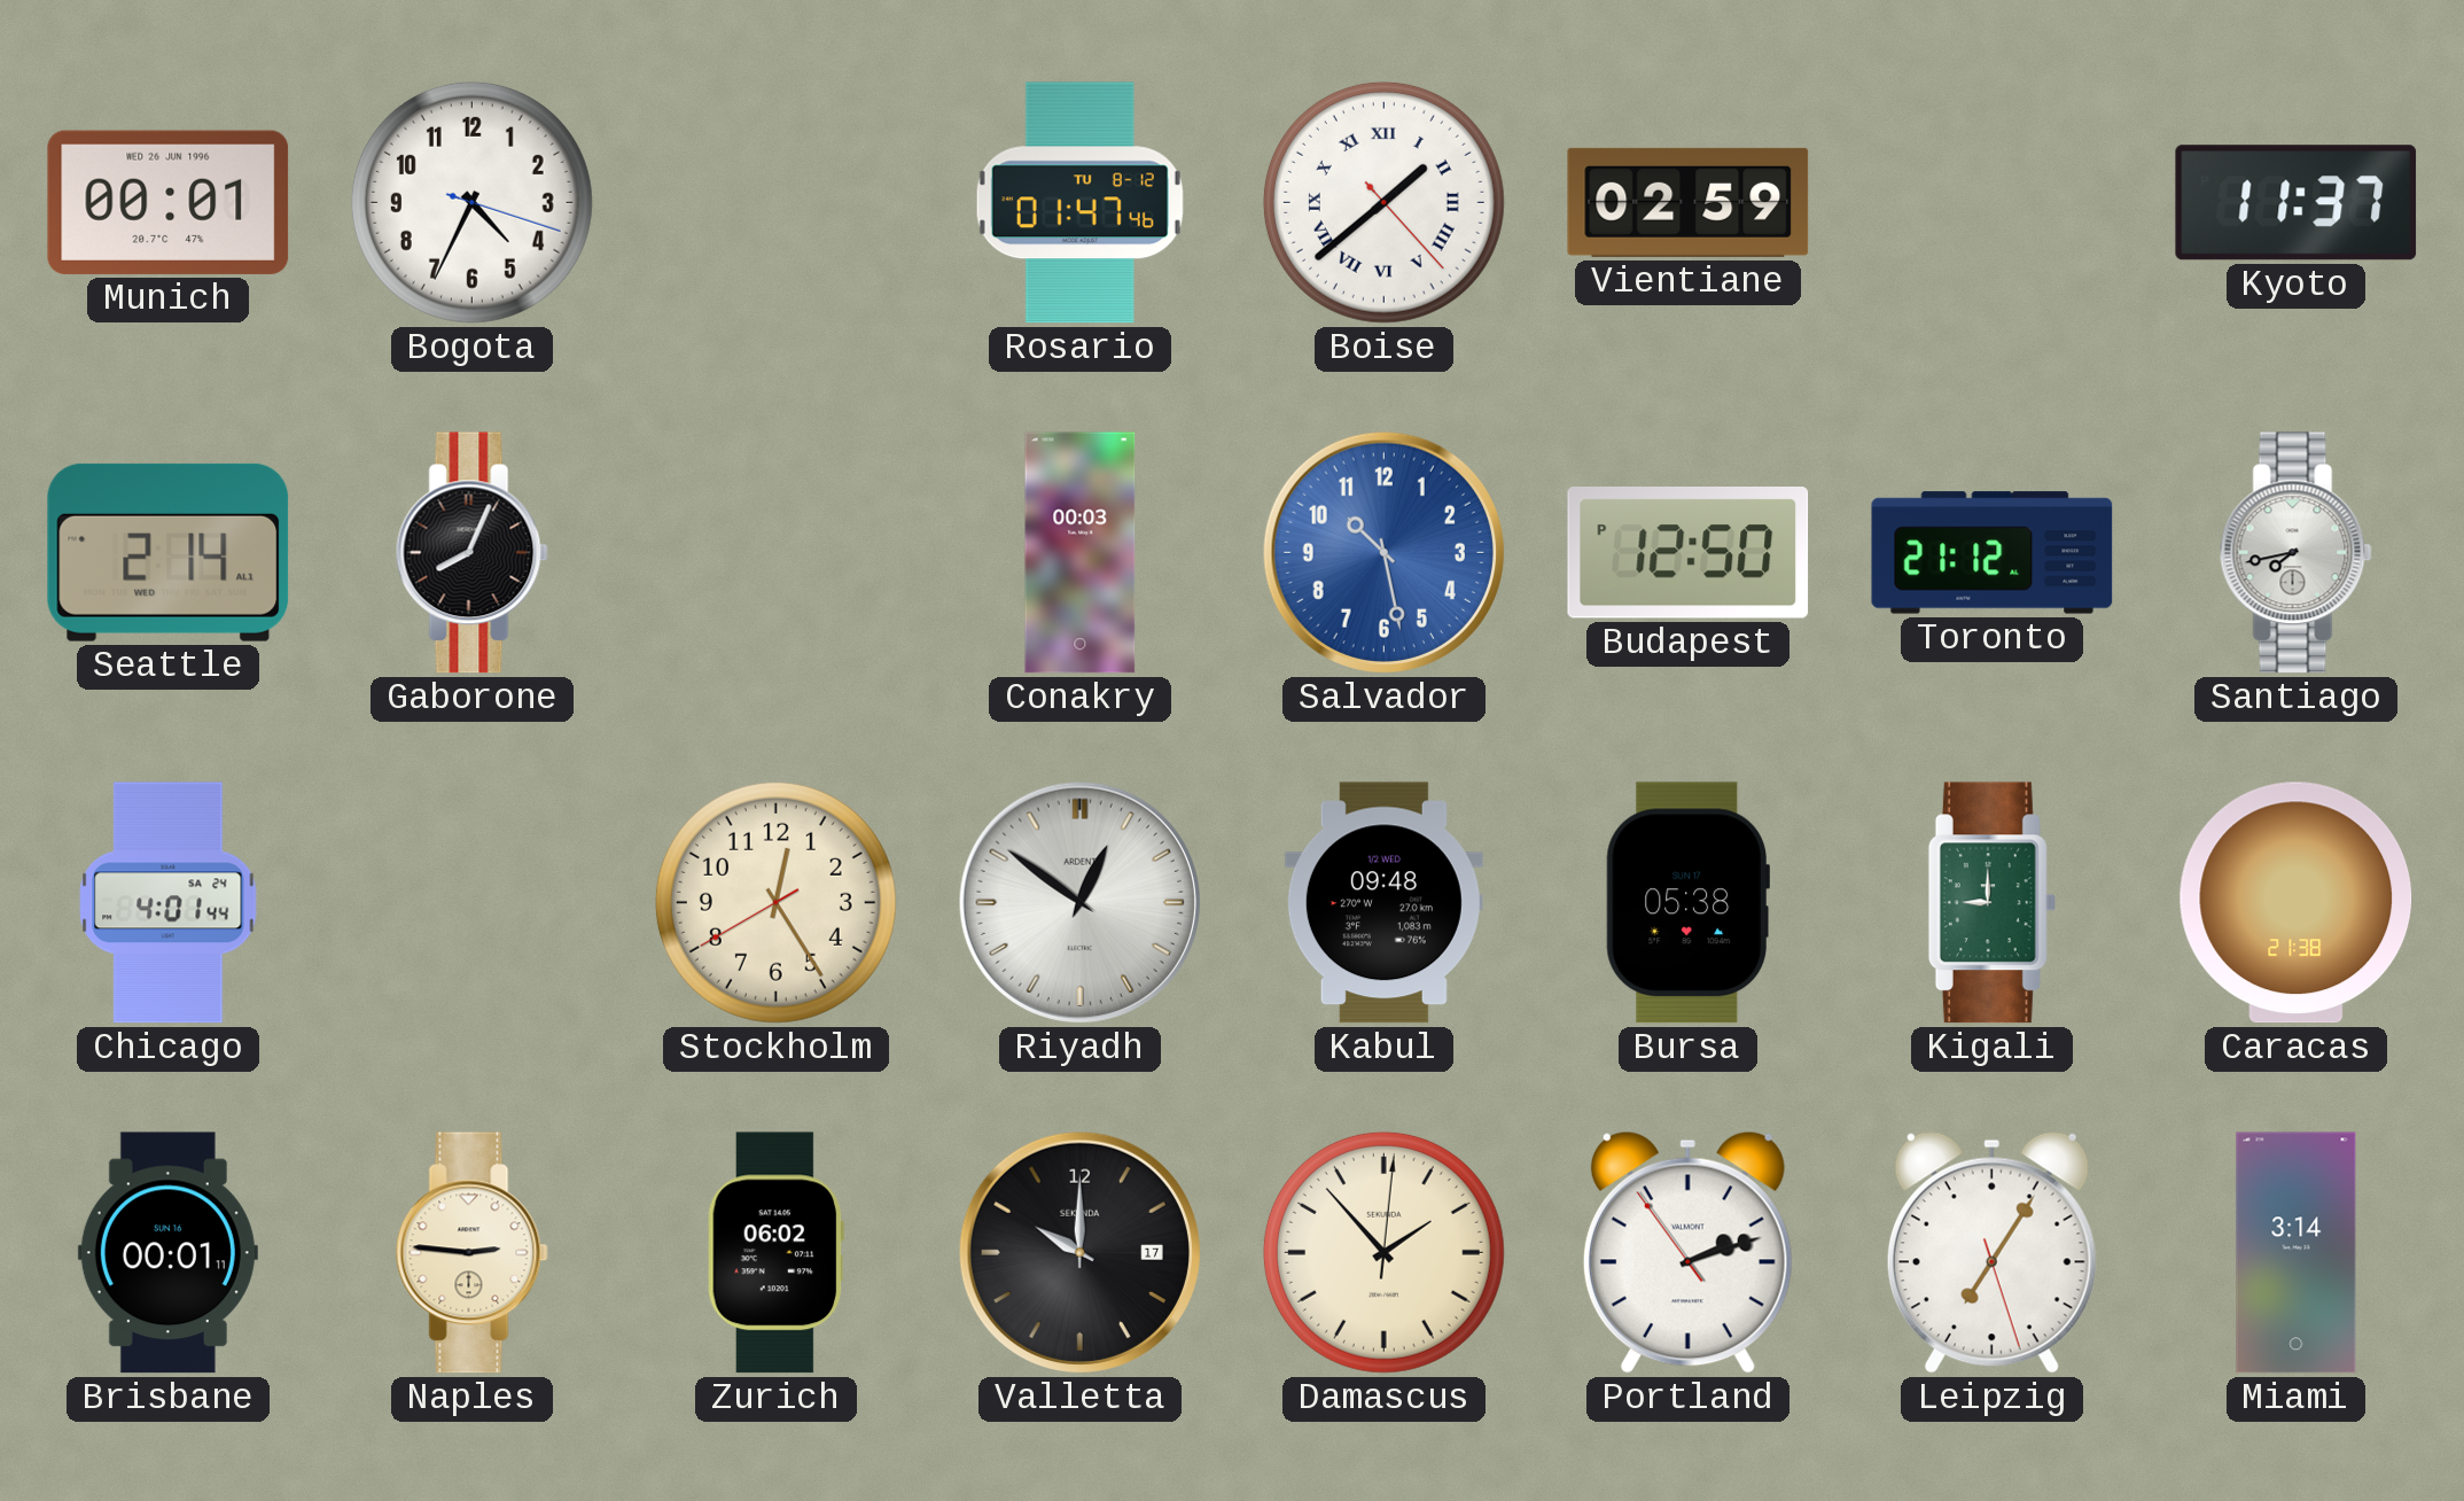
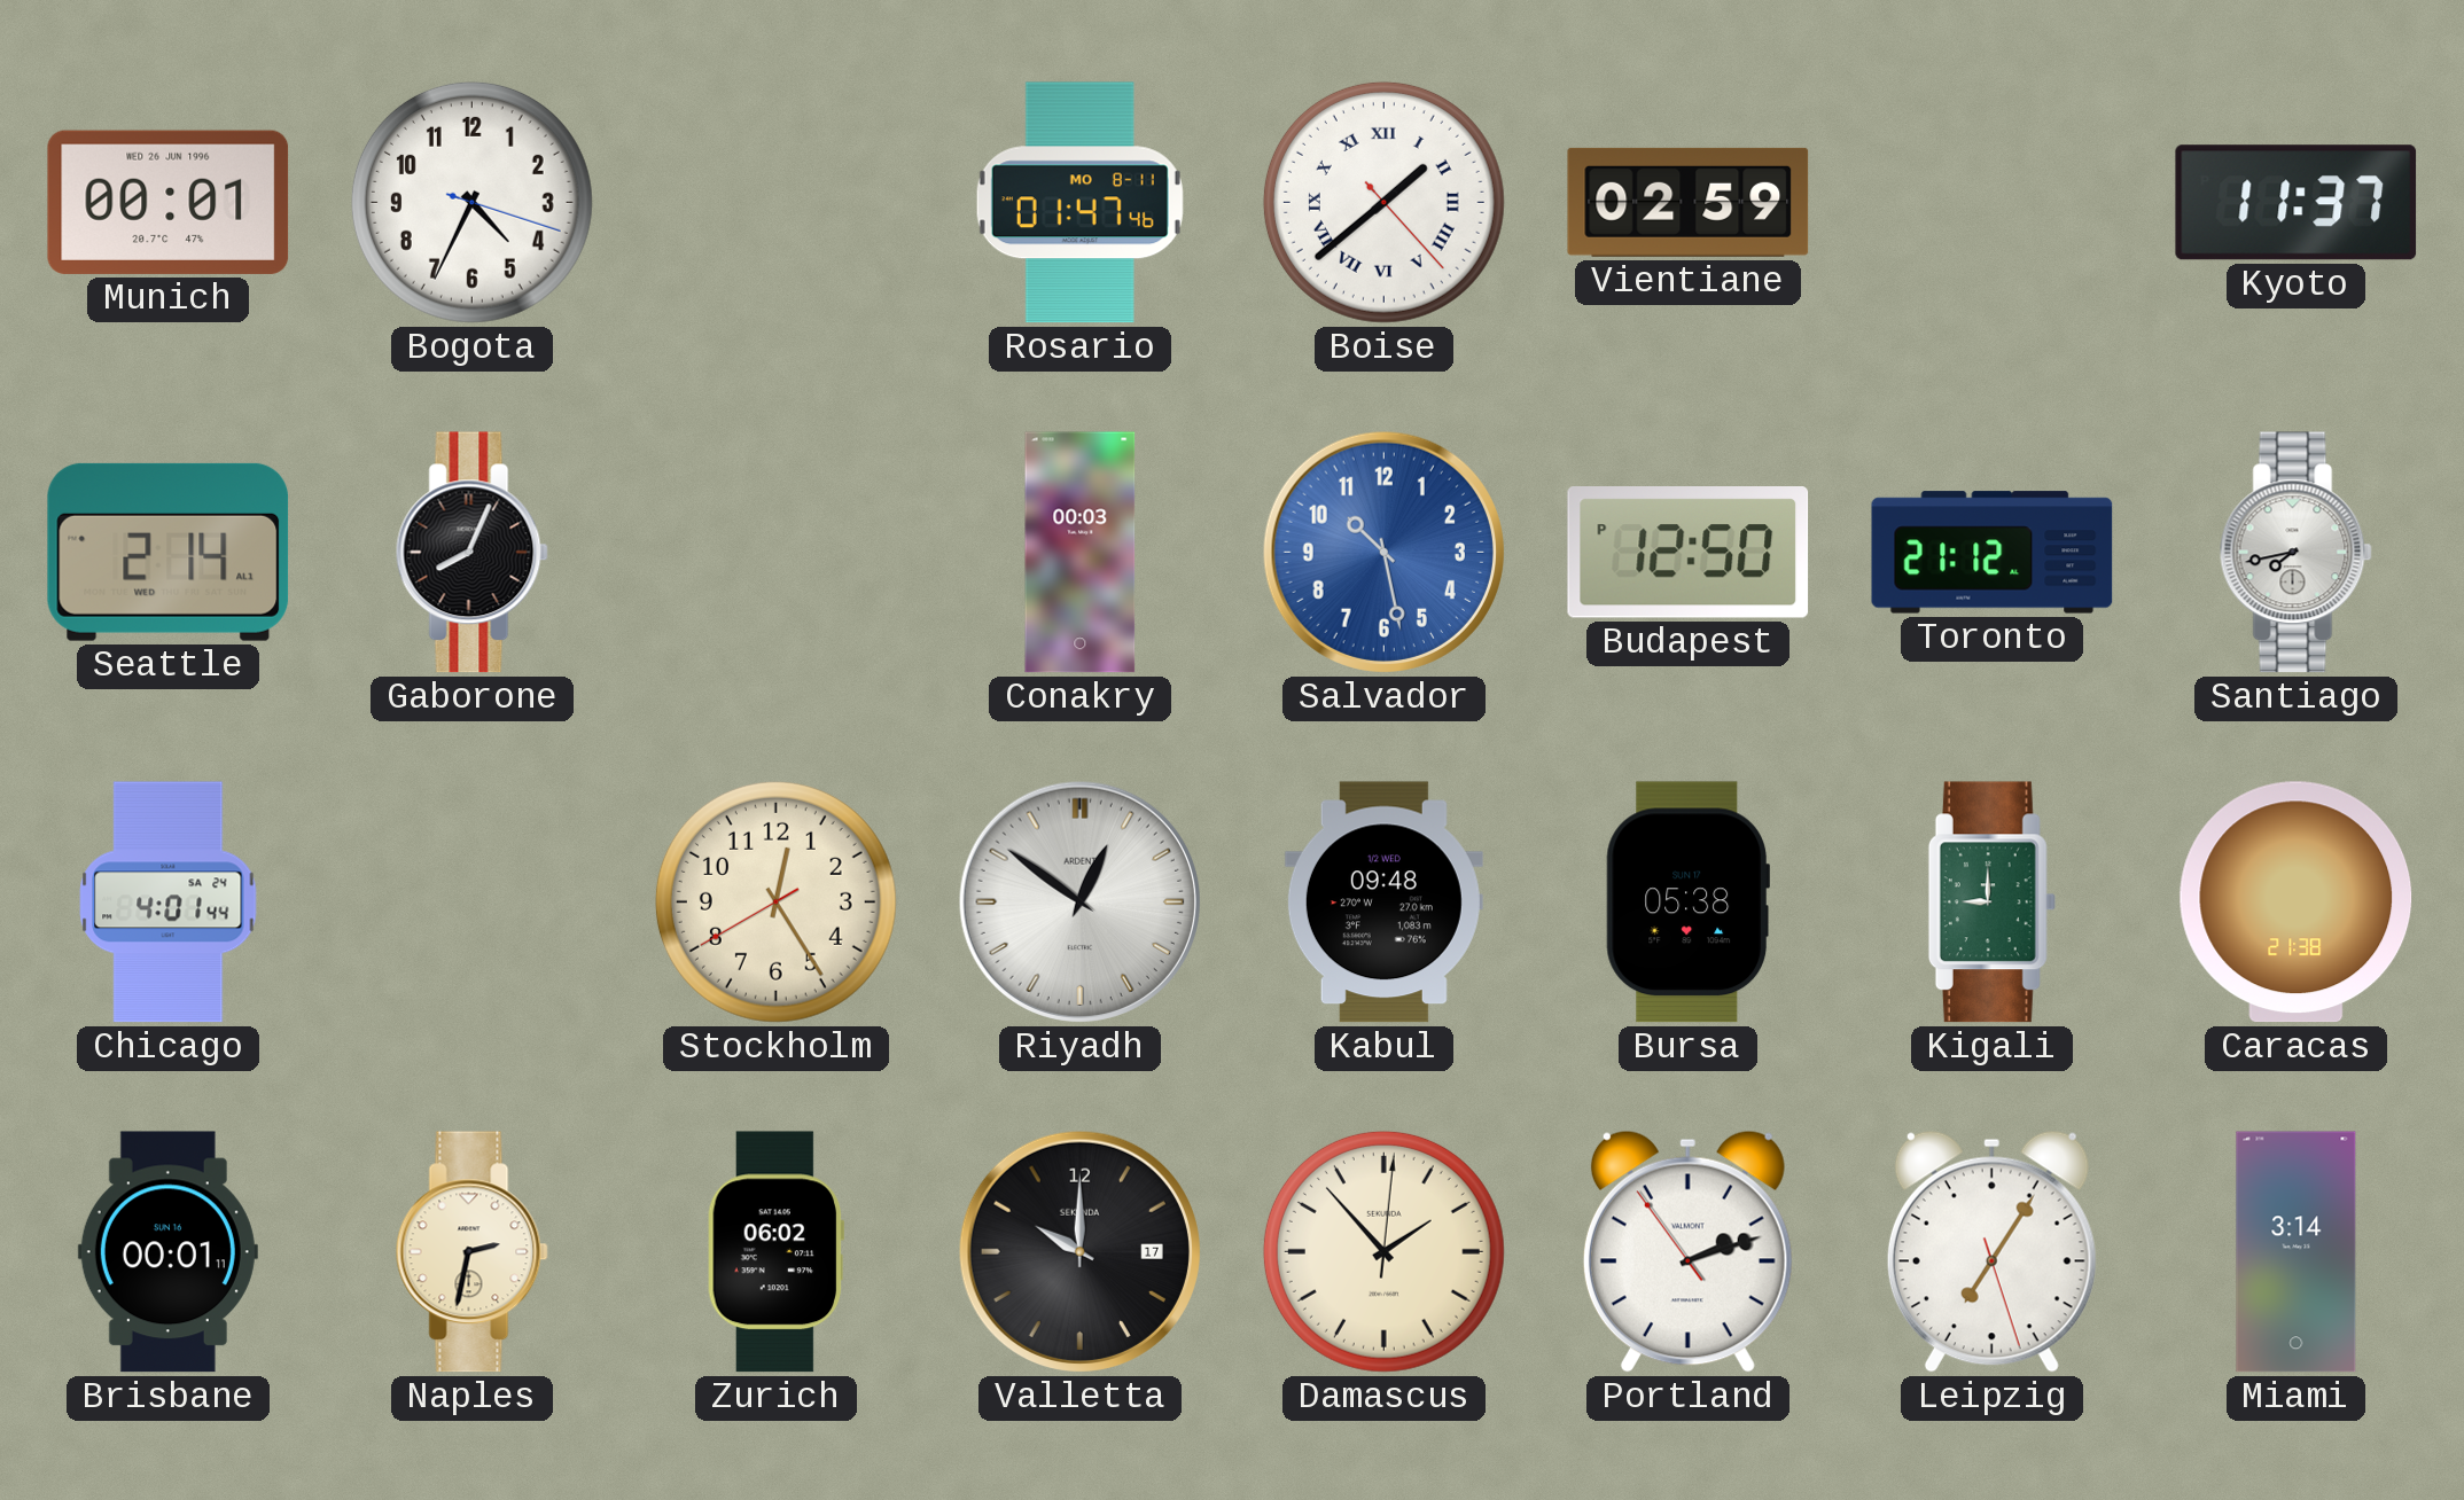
Rosario date: TU 8-12 -> MO 8-11
Naples: 2:46 -> 2:32
